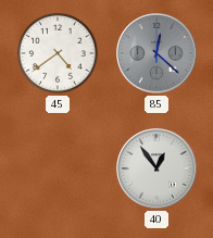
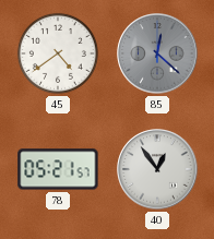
78: none -> 05:21
